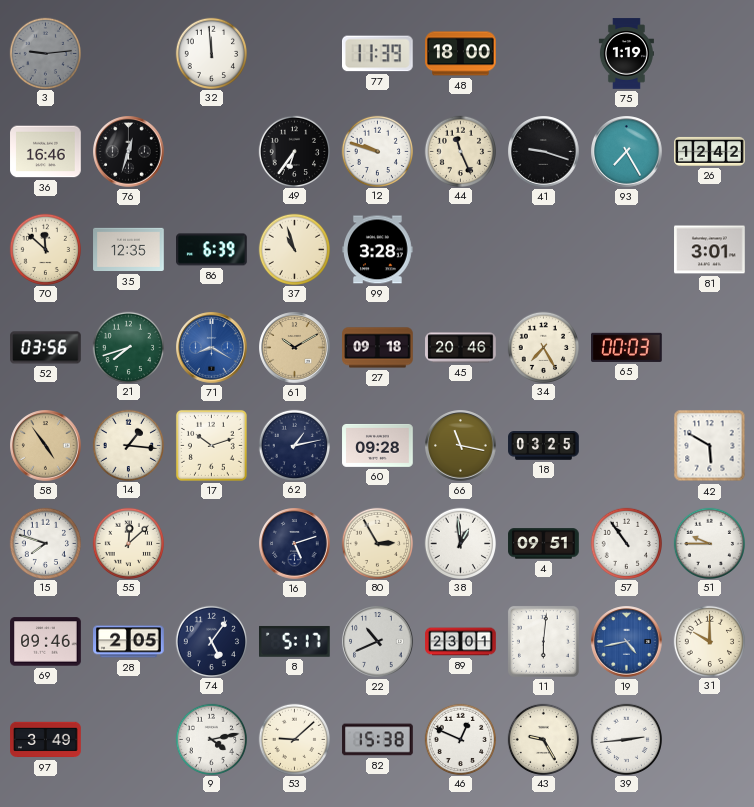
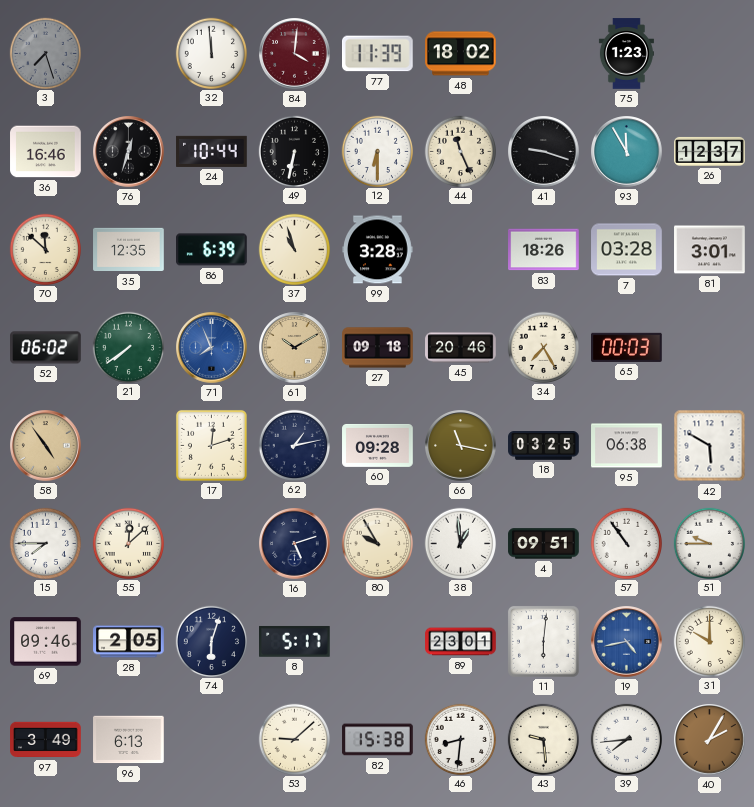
3: 9:14 -> 7:27
84: none -> 4:01
48: 18:00 -> 18:02
75: 1:19 -> 1:23
24: none -> 10:44
49: 6:36 -> 6:32
12: 9:48 -> 6:30
93: 7:25 -> 11:55
26: 12:42 -> 12:37
83: none -> 18:26
7: none -> 03:28
52: 03:56 -> 06:02
21: 7:42 -> 7:39
71: 8:20 -> 7:56
14: 1:16 -> none
17: 10:12 -> 12:12
95: none -> 06:38
15: 7:48 -> 7:45
80: 2:55 -> 9:55
74: 5:06 -> 6:03
22: 10:41 -> none
96: none -> 6:13
9: 4:13 -> none
46: 12:49 -> 8:31
43: 9:25 -> 9:29
39: 2:44 -> 7:44
40: none -> 2:05
